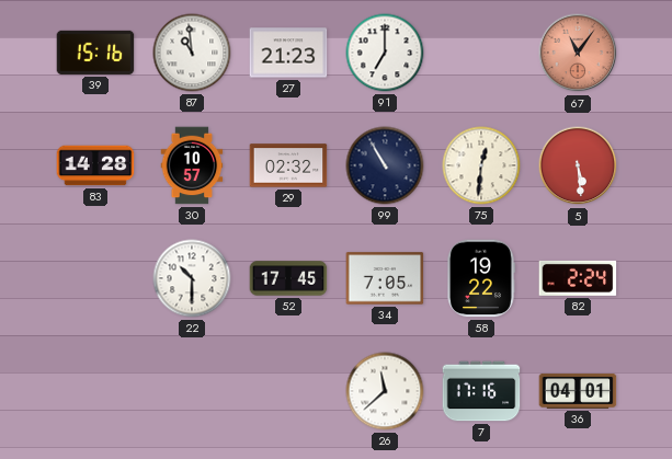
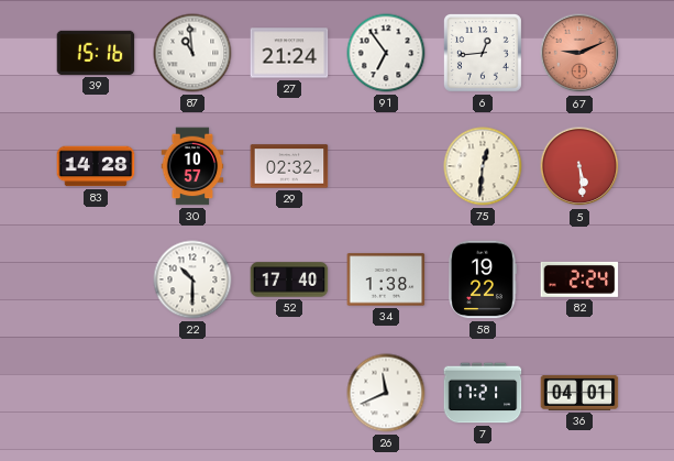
27: 21:23 -> 21:24
91: 7:00 -> 6:54
6: none -> 12:44
67: 11:06 -> 9:11
99: 10:55 -> none
52: 17:45 -> 17:40
34: 7:05 -> 1:38
26: 11:38 -> 11:41
7: 17:16 -> 17:21
